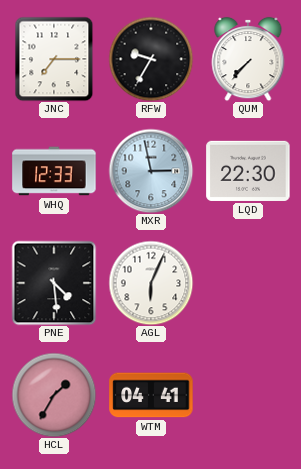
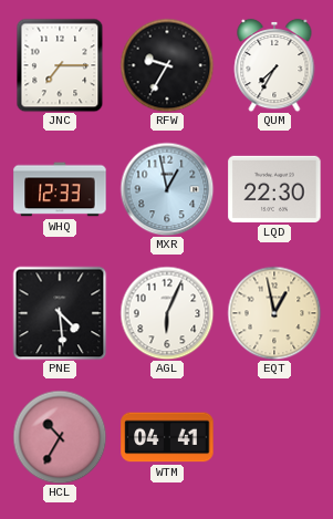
QUM: 7:37 -> 7:35
MXR: 2:58 -> 12:58
EQT: none -> 12:58
HCL: 1:35 -> 10:35
